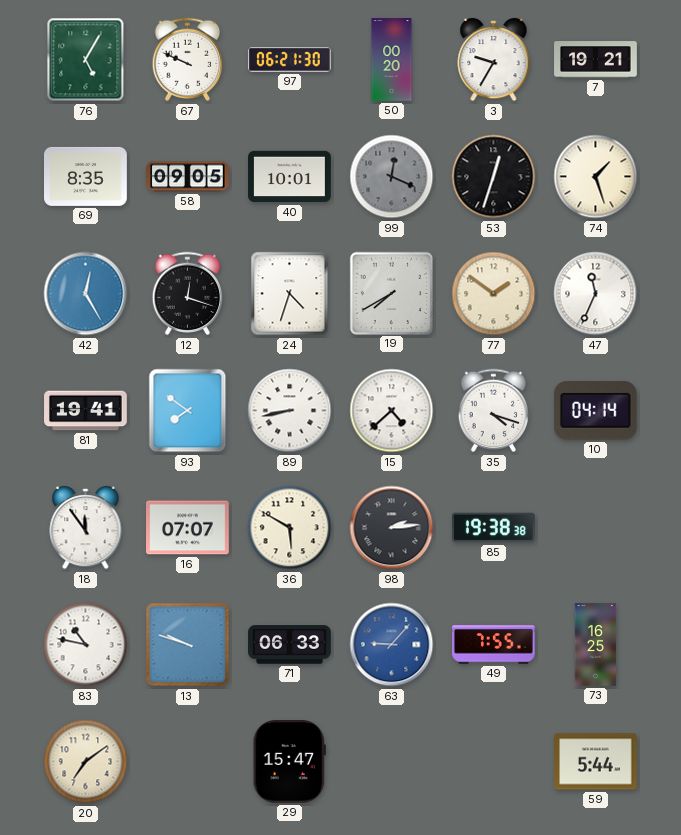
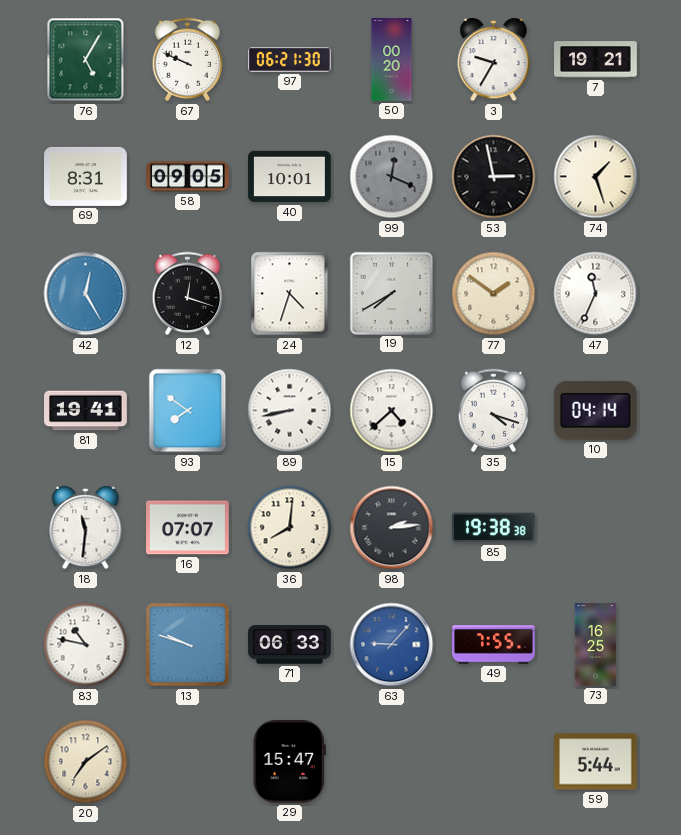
69: 8:35 -> 8:31
53: 12:33 -> 2:58
18: 11:54 -> 11:31
36: 5:50 -> 8:01
